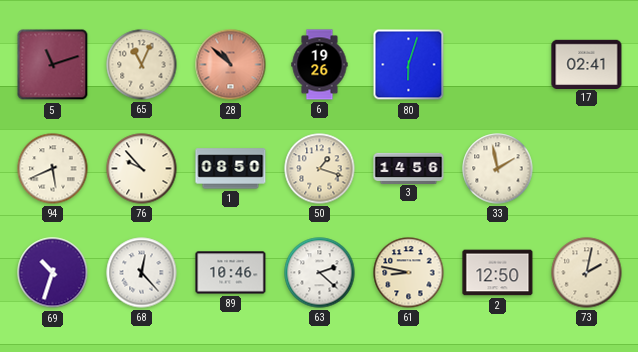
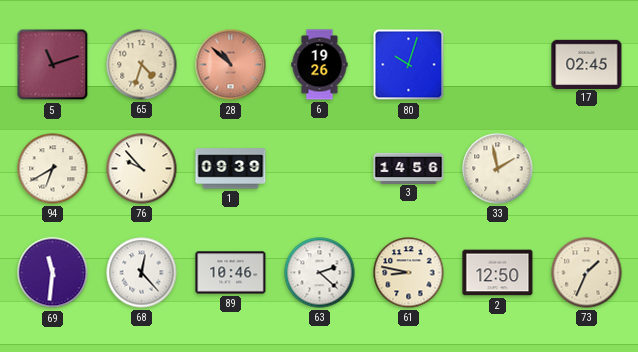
65: 11:04 -> 4:33
80: 6:03 -> 10:03
17: 02:41 -> 02:45
94: 5:41 -> 6:40
1: 08:50 -> 09:39
50: 1:18 -> none
69: 10:33 -> 11:31
73: 2:02 -> 1:34
